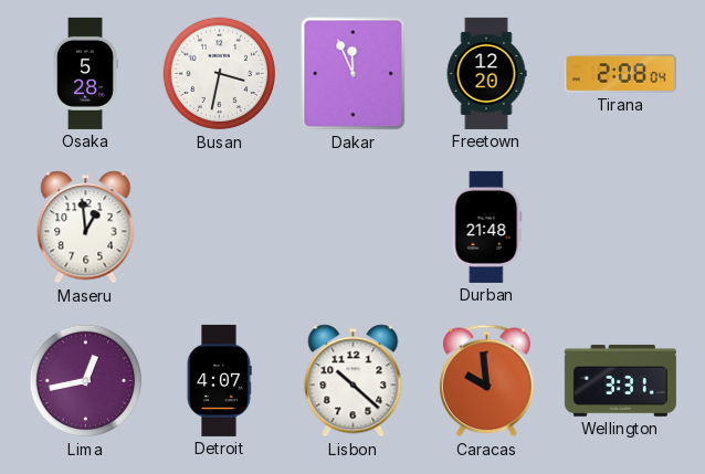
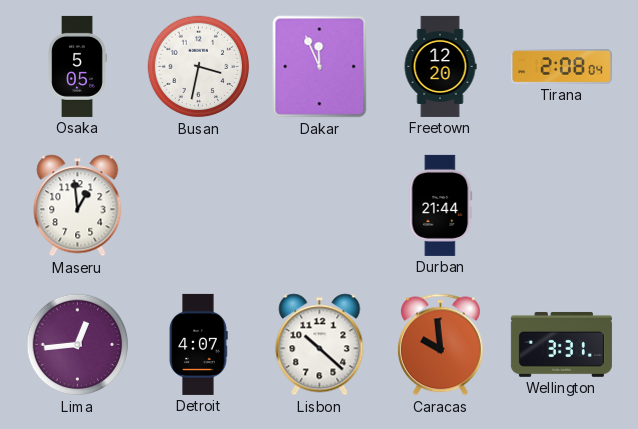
Osaka: 5:28 -> 5:05
Durban: 21:48 -> 21:44
Lima: 12:43 -> 12:44
